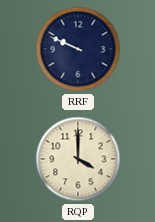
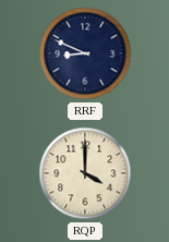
RRF: 9:49 -> 8:49
